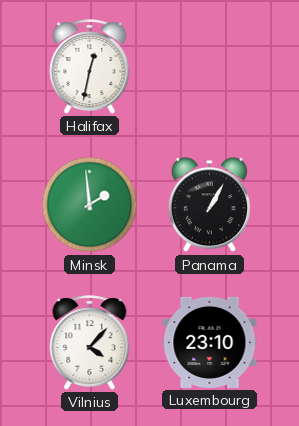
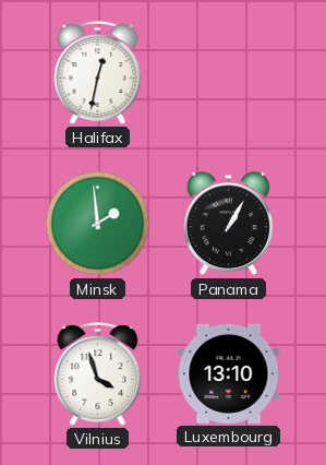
Vilnius: 4:07 -> 3:57
Luxembourg: 23:10 -> 13:10
